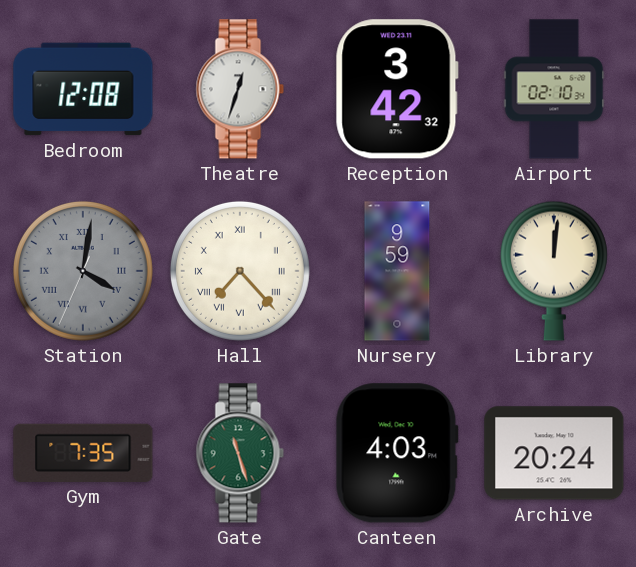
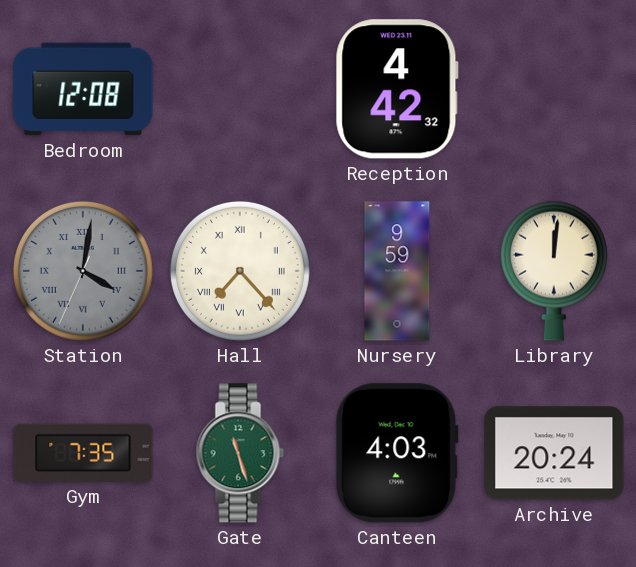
Theatre: 12:33 -> none
Reception: 3:42 -> 4:42
Airport: 02:10 -> none
